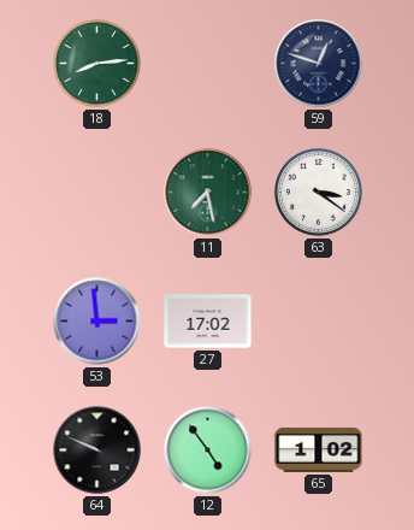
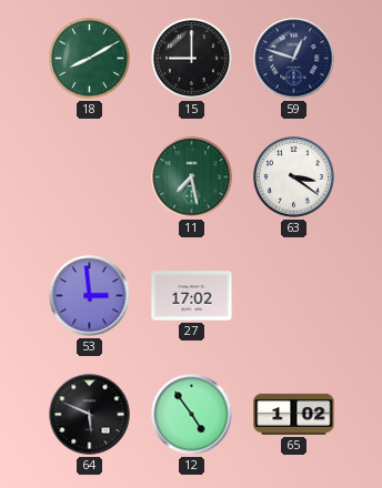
18: 8:14 -> 8:10
15: none -> 9:00
64: 9:49 -> 5:49
